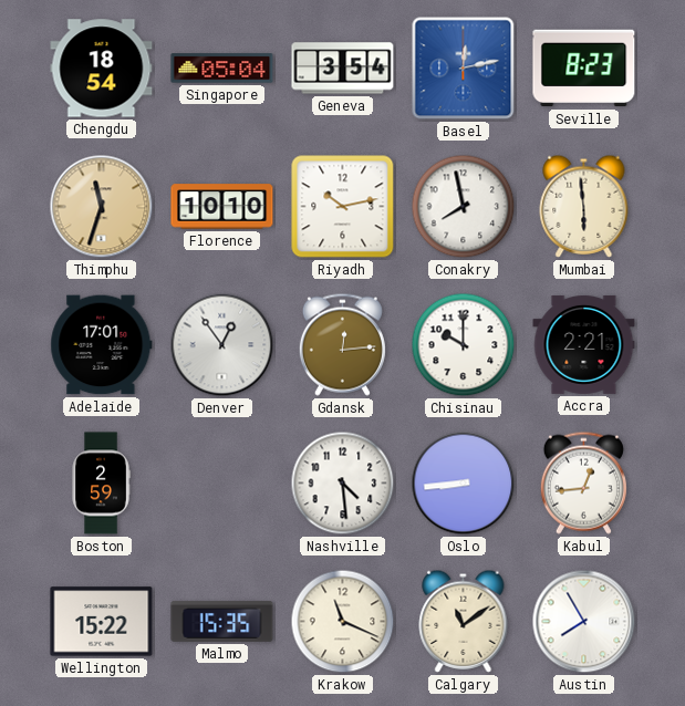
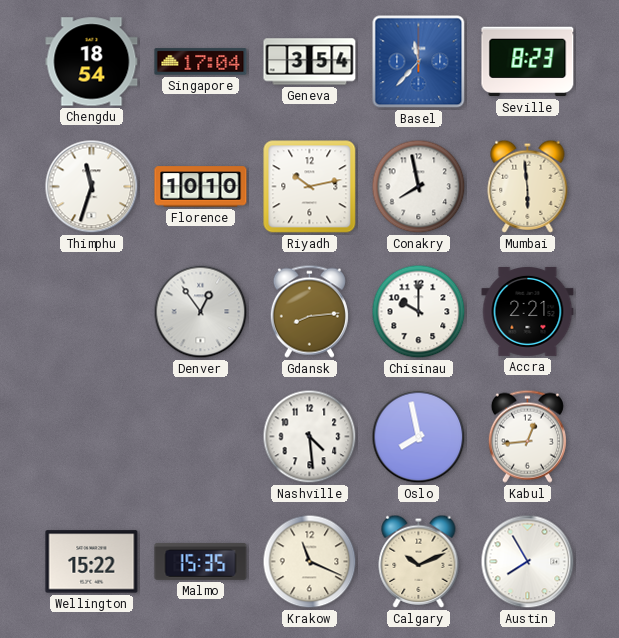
Singapore: 05:04 -> 17:04
Basel: 12:13 -> 11:37
Thimphu dial: champagne -> white
Adelaide: 17:01 -> none
Gdansk: 12:14 -> 8:14
Boston: 2:59 -> none
Oslo: 8:44 -> 7:58
Calgary: 11:09 -> 10:11
